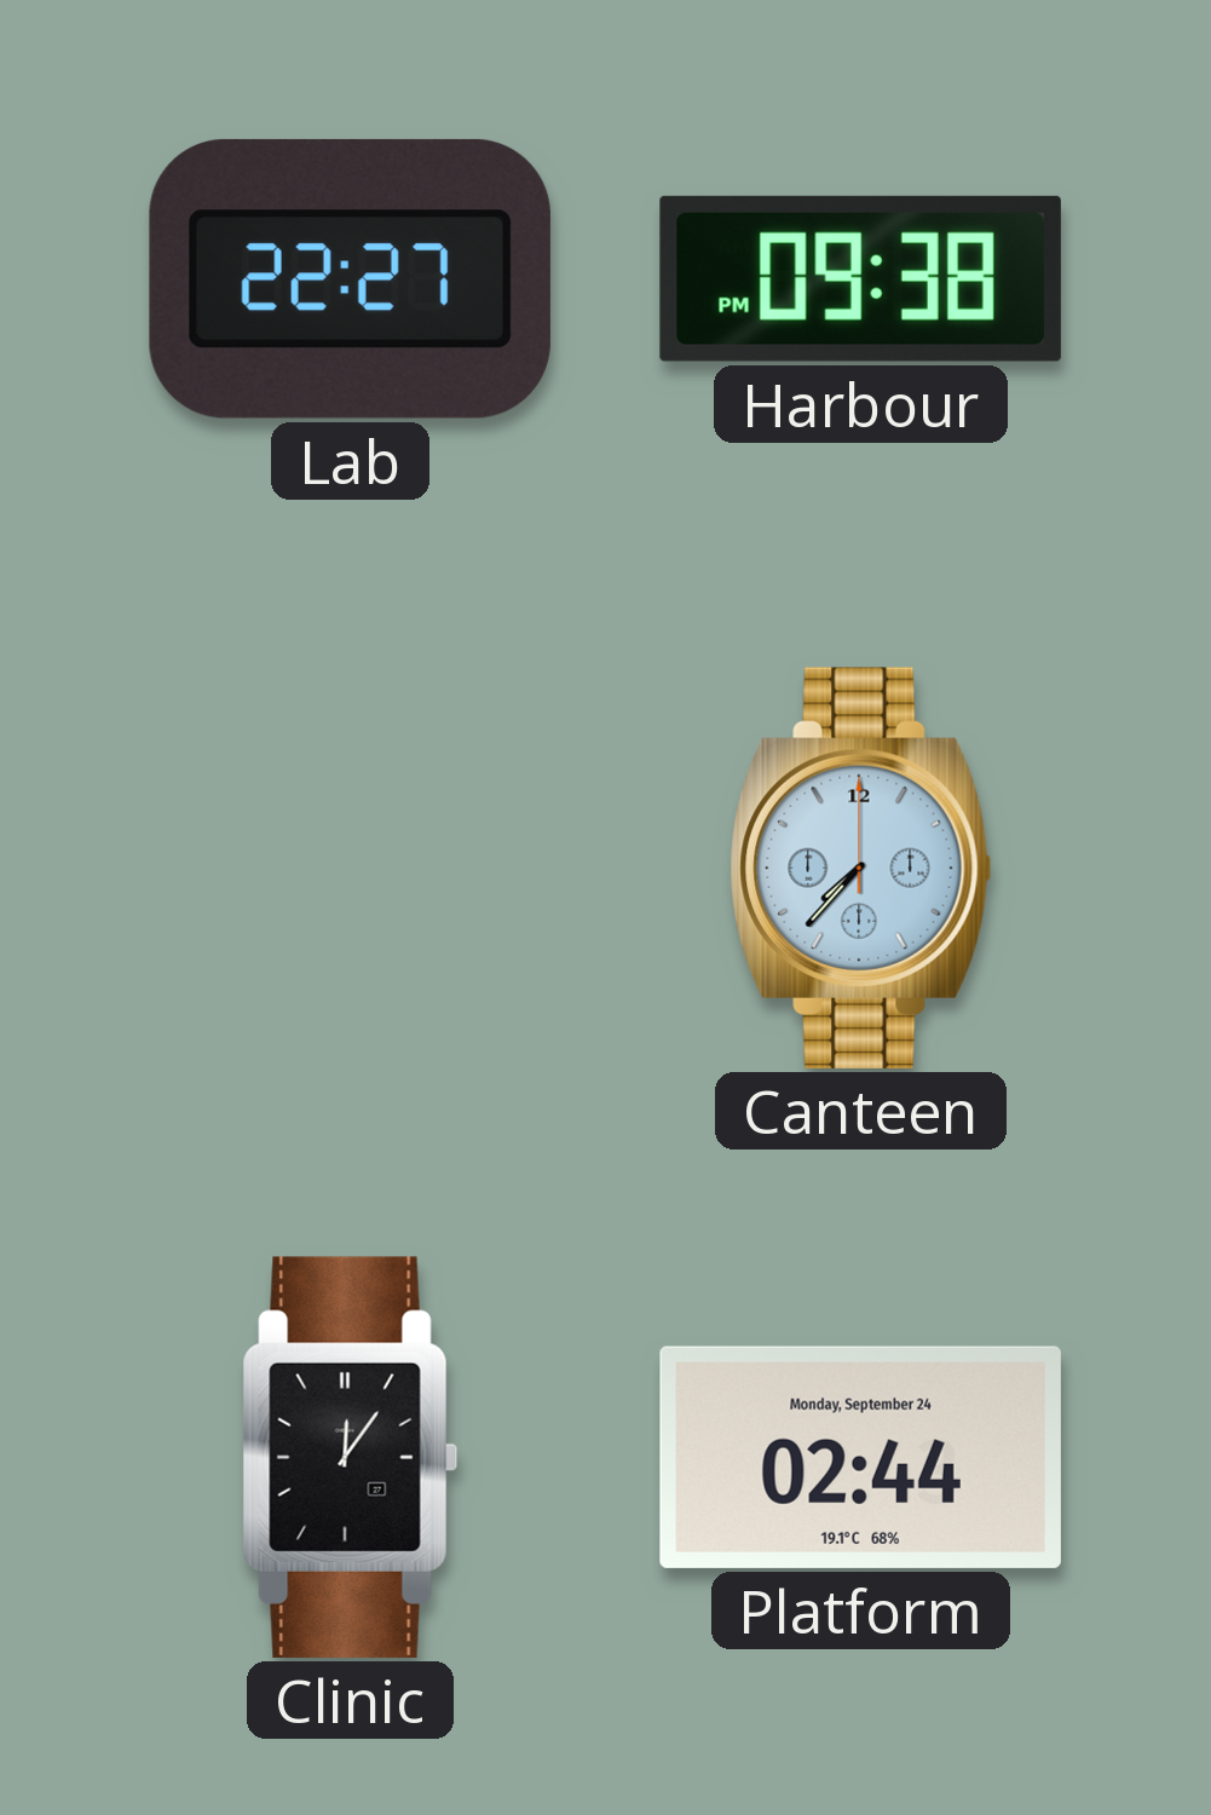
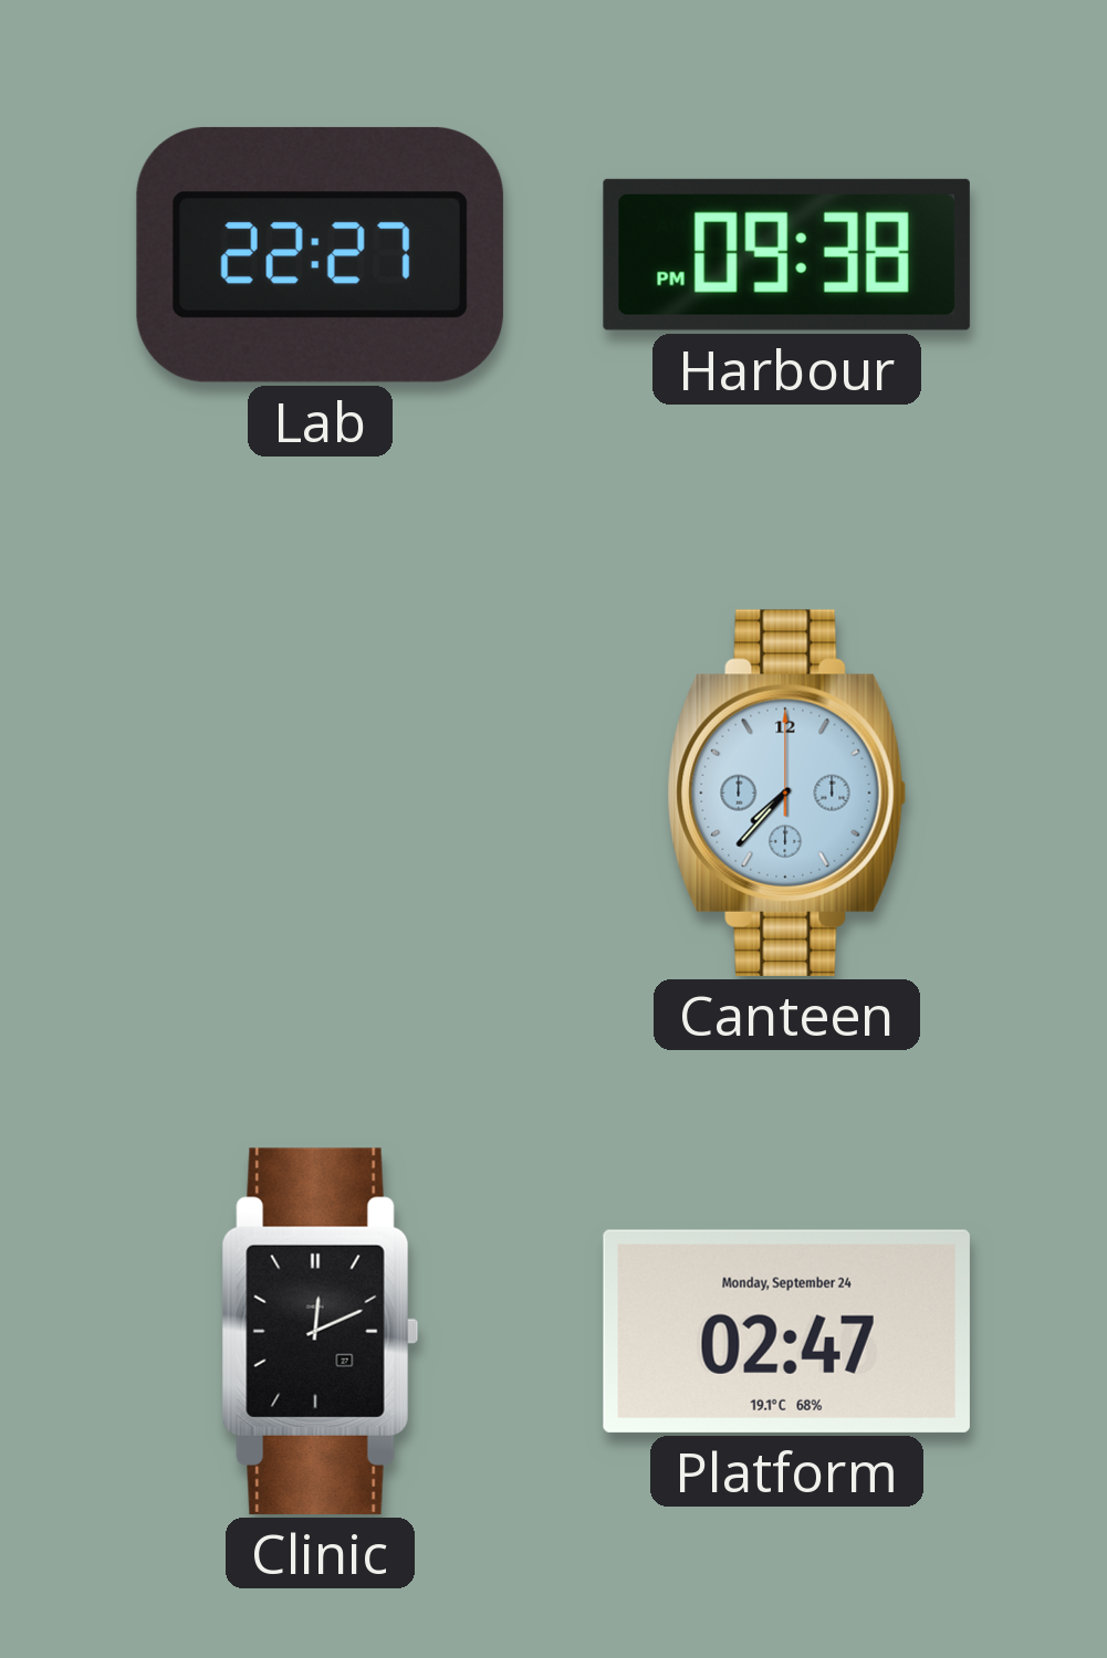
Clinic: 12:06 -> 12:11
Platform: 02:44 -> 02:47
